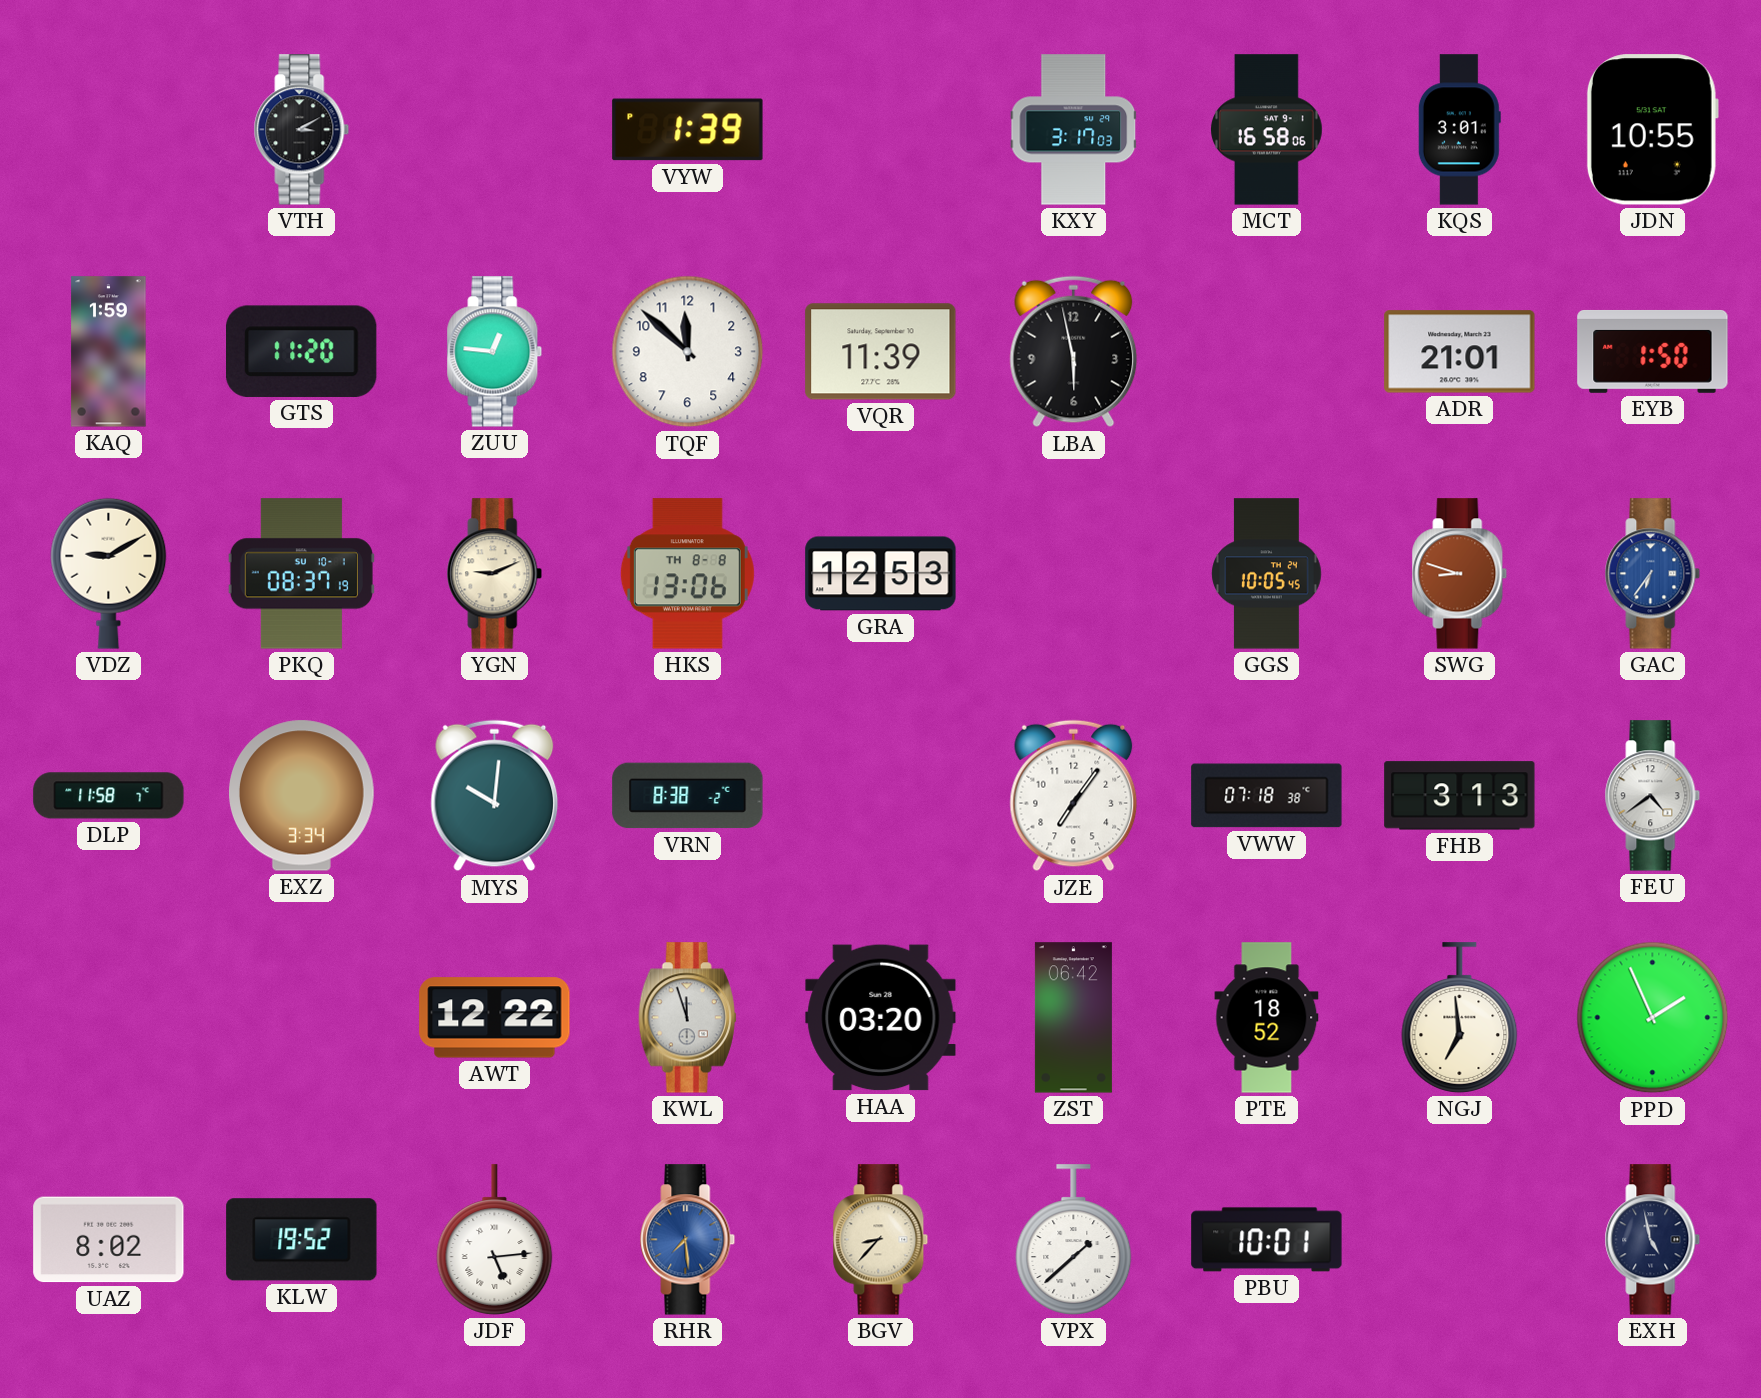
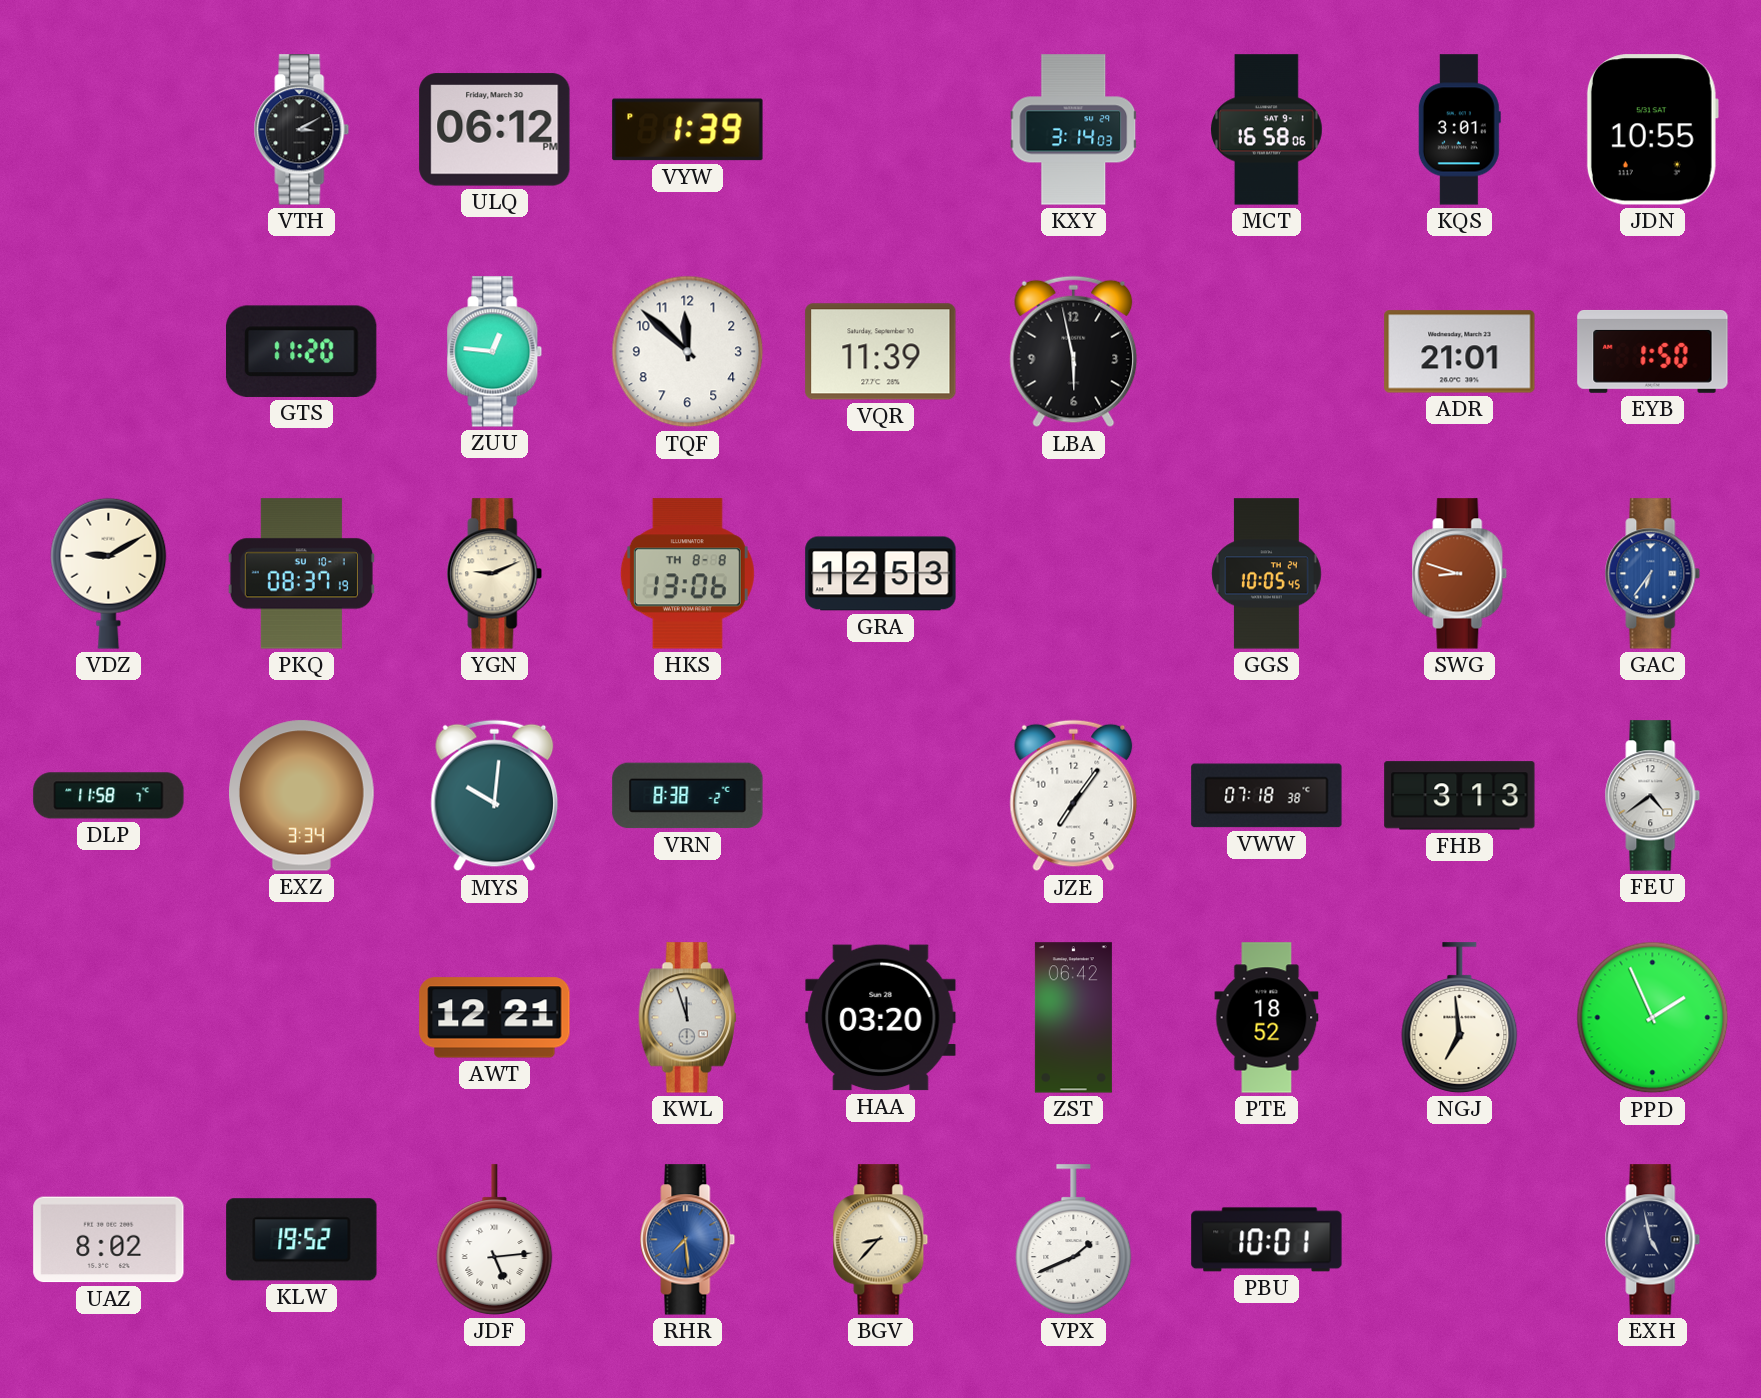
ULQ: none -> 06:12
KXY: 3:17 -> 3:14
KAQ: 1:59 -> none
AWT: 12:22 -> 12:21
VPX: 1:38 -> 1:41
